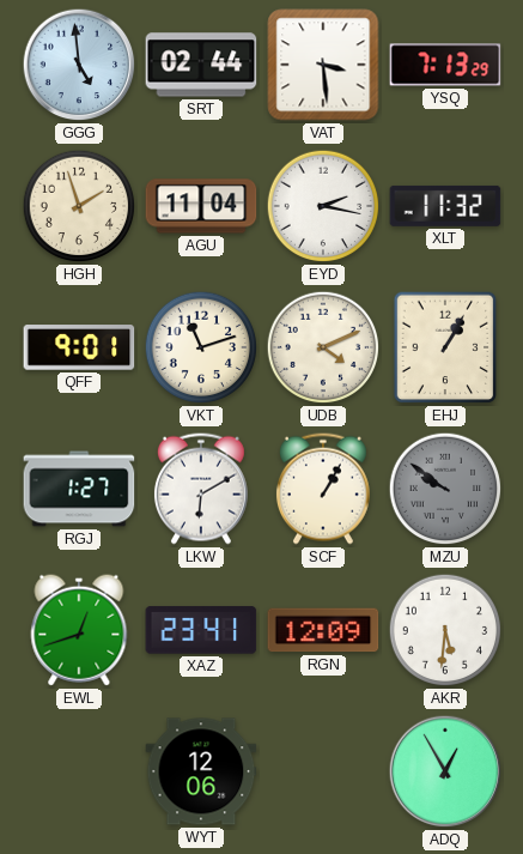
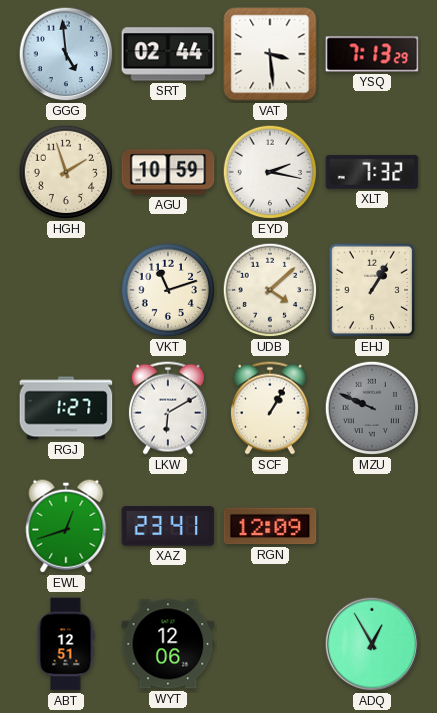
AGU: 11:04 -> 10:59
XLT: 11:32 -> 7:32
QFF: 9:01 -> none
UDB: 4:11 -> 4:08
MZU: 9:51 -> 9:49
AKR: 5:31 -> none
ABT: none -> 12:51
